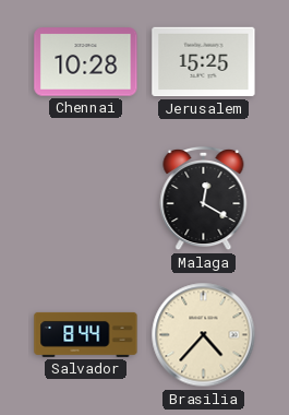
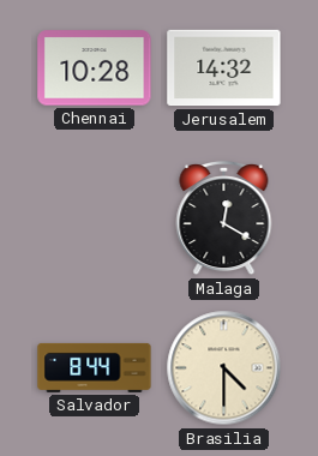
Jerusalem: 15:25 -> 14:32
Brasilia: 4:37 -> 4:30
